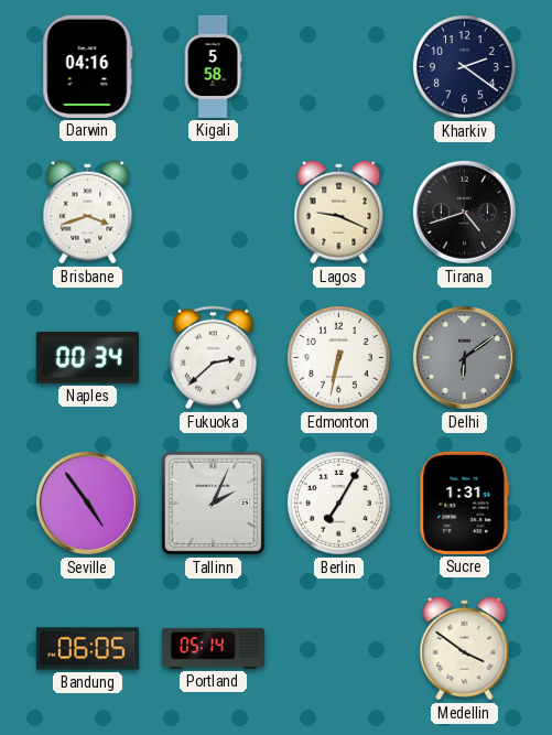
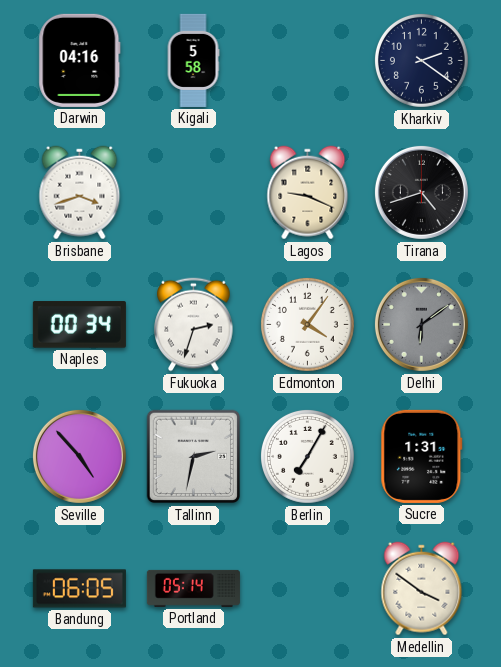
Fukuoka: 2:38 -> 2:33
Edmonton: 6:32 -> 4:06
Seville: 4:54 -> 4:53
Tallinn: 2:04 -> 2:32
